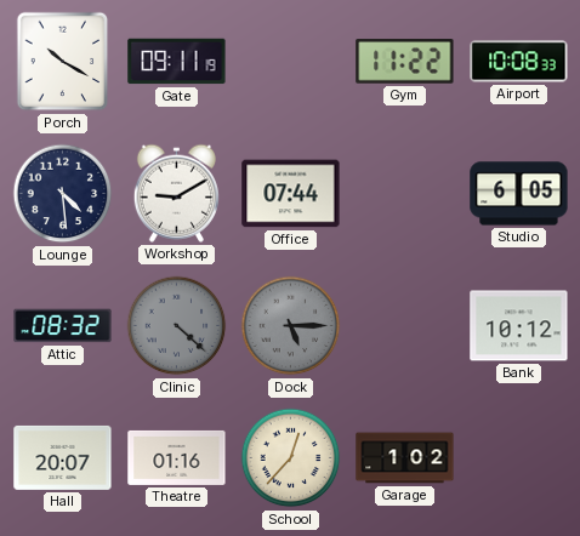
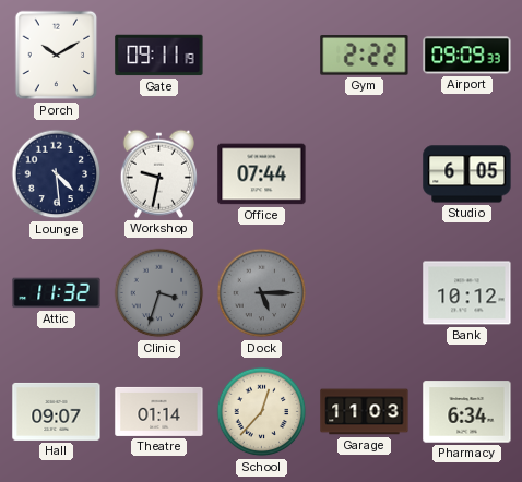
Porch: 10:20 -> 10:10
Gym: 11:22 -> 2:22
Airport: 10:08 -> 09:09
Workshop: 9:10 -> 9:32
Attic: 08:32 -> 11:32
Clinic: 4:22 -> 3:33
Hall: 20:07 -> 09:07
Theatre: 01:16 -> 01:14
Garage: 1:02 -> 11:03
Pharmacy: none -> 6:34
